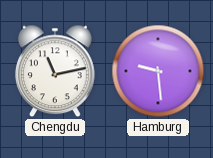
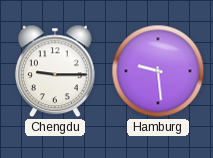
Chengdu: 11:13 -> 9:15
